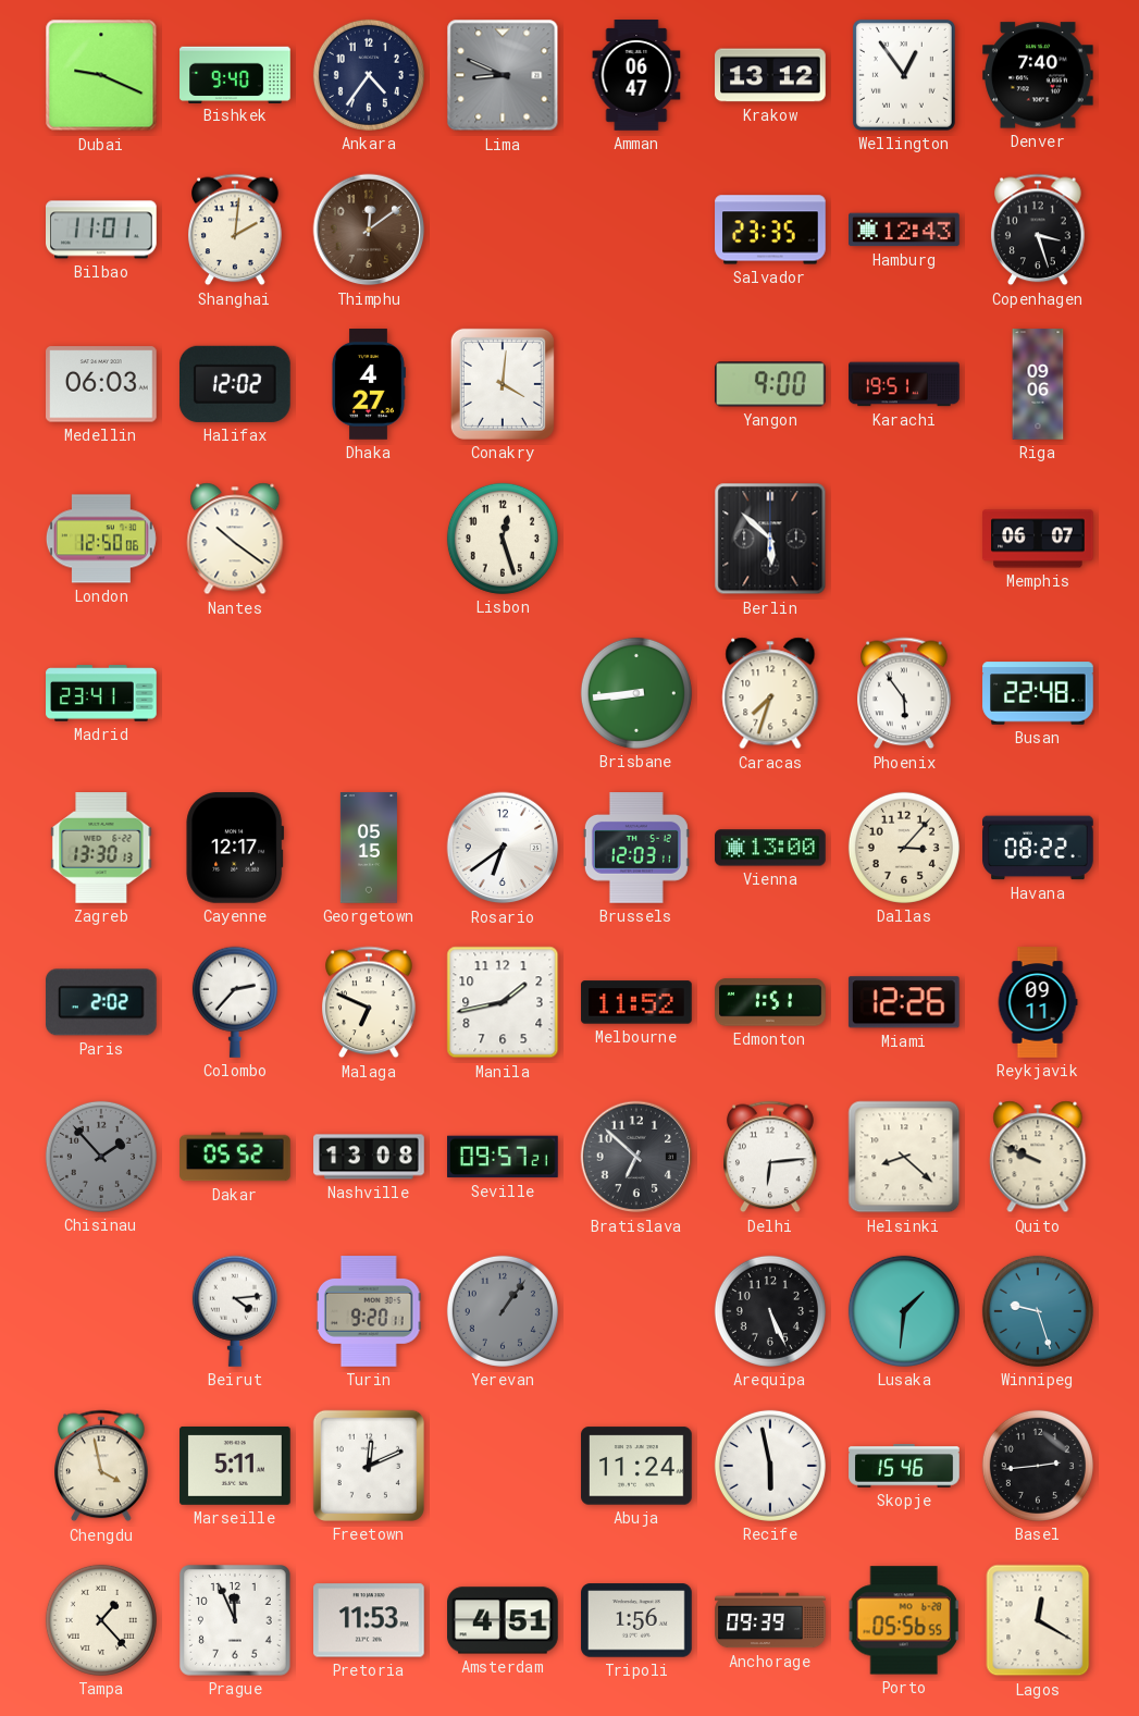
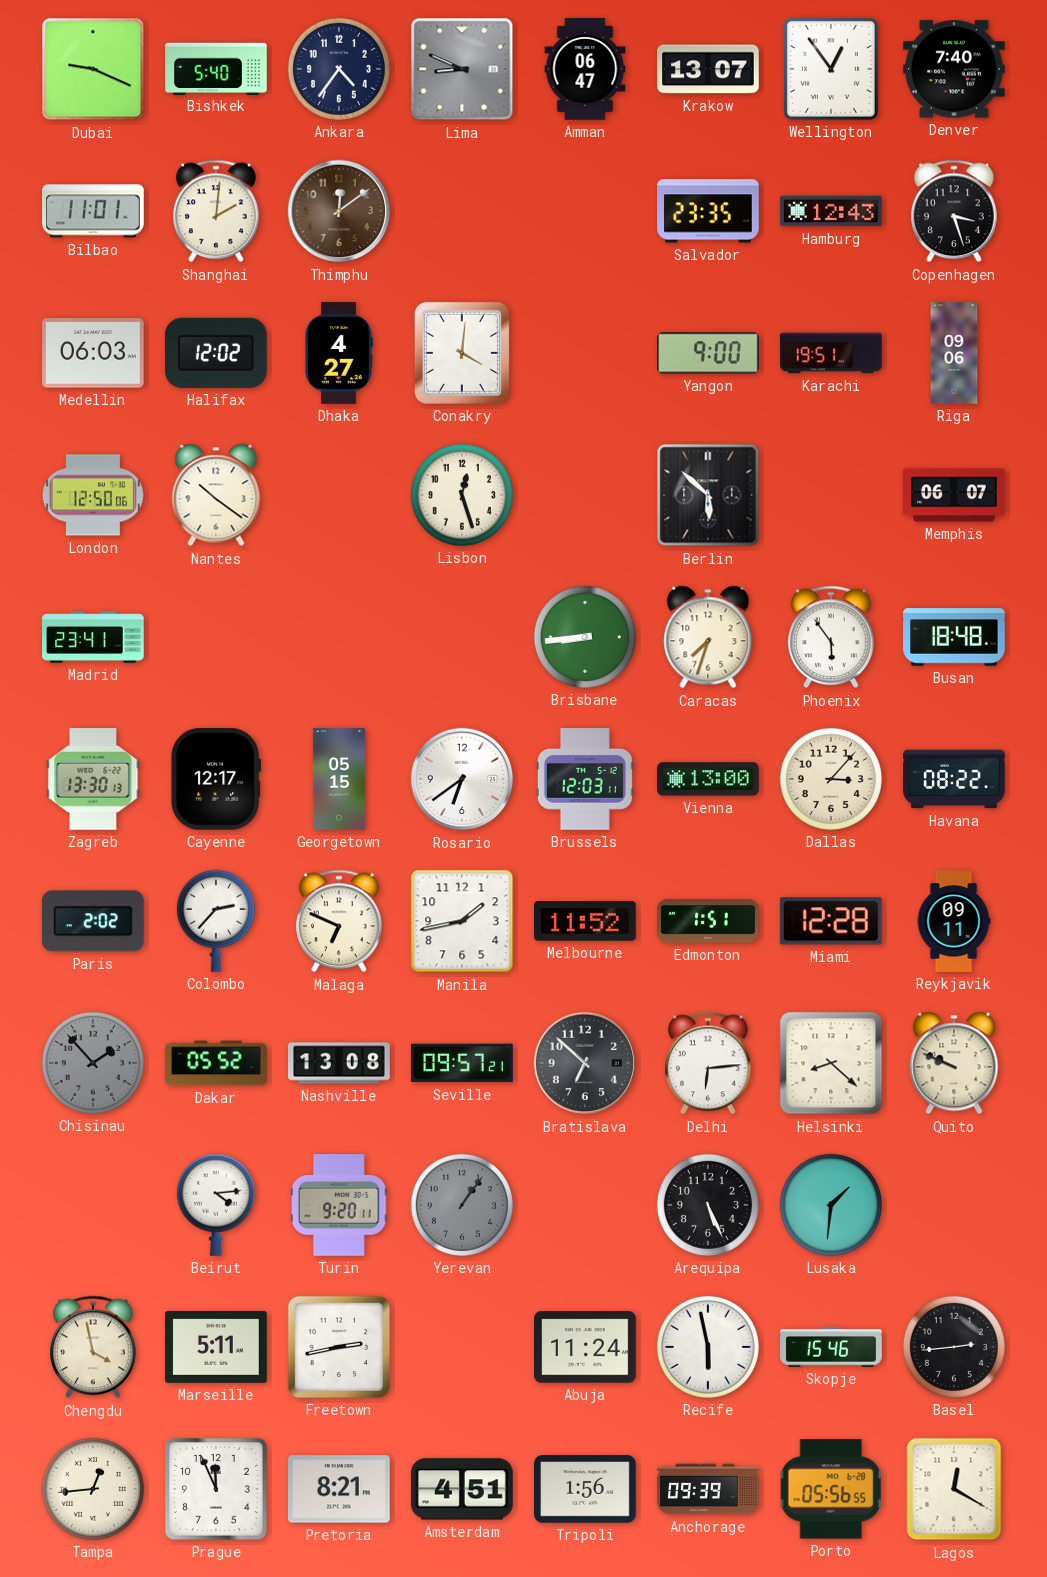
Bishkek: 9:40 -> 5:40
Krakow: 13:12 -> 13:07
Busan: 22:48 -> 18:48
Miami: 12:26 -> 12:28
Winnipeg: 9:27 -> none
Freetown: 12:11 -> 2:43
Tampa: 1:23 -> 12:44
Pretoria: 11:53 -> 8:21
